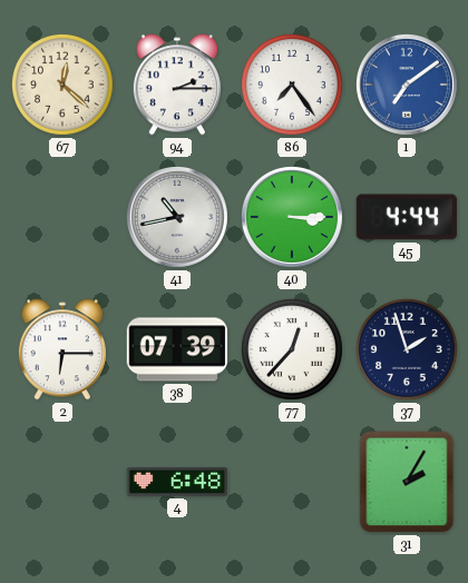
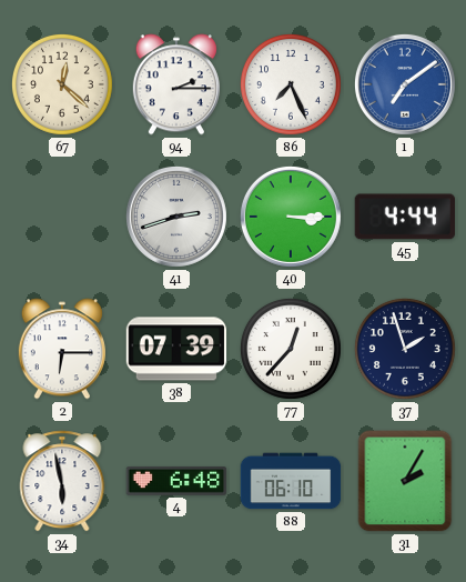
86: 7:24 -> 7:26
41: 10:43 -> 2:42
34: none -> 5:58
88: none -> 06:10
